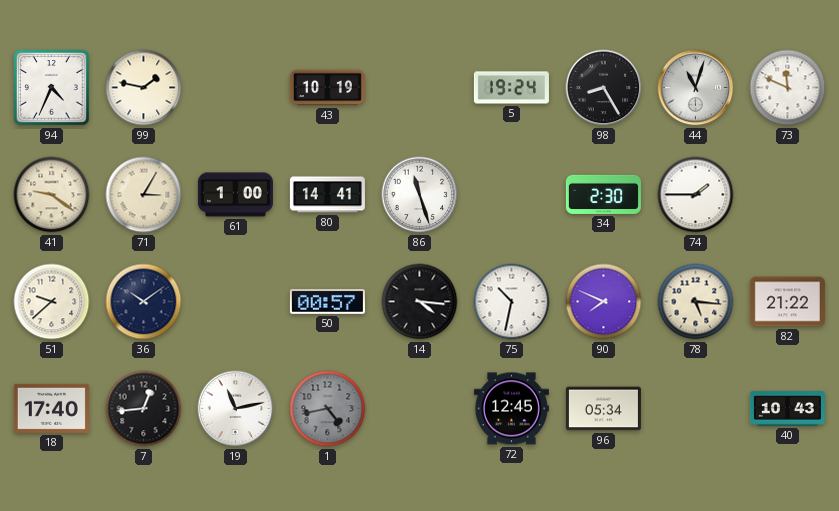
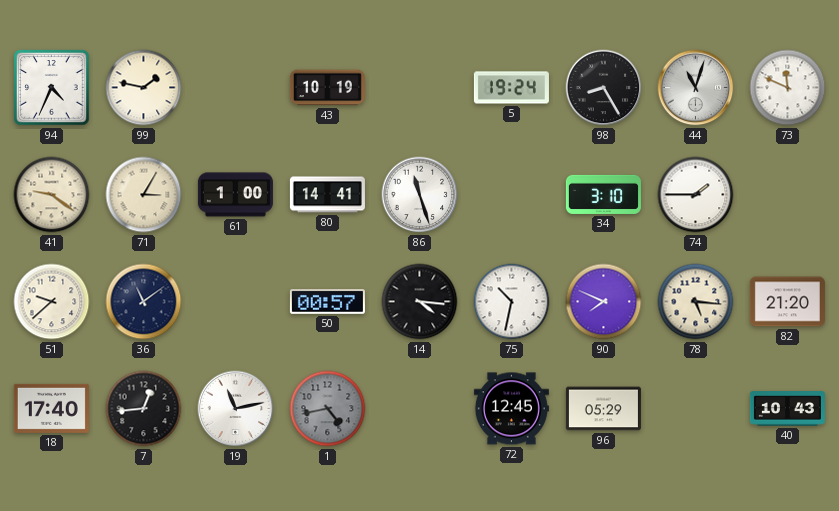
34: 2:30 -> 3:10
36: 10:09 -> 11:09
82: 21:22 -> 21:20
96: 05:34 -> 05:29
